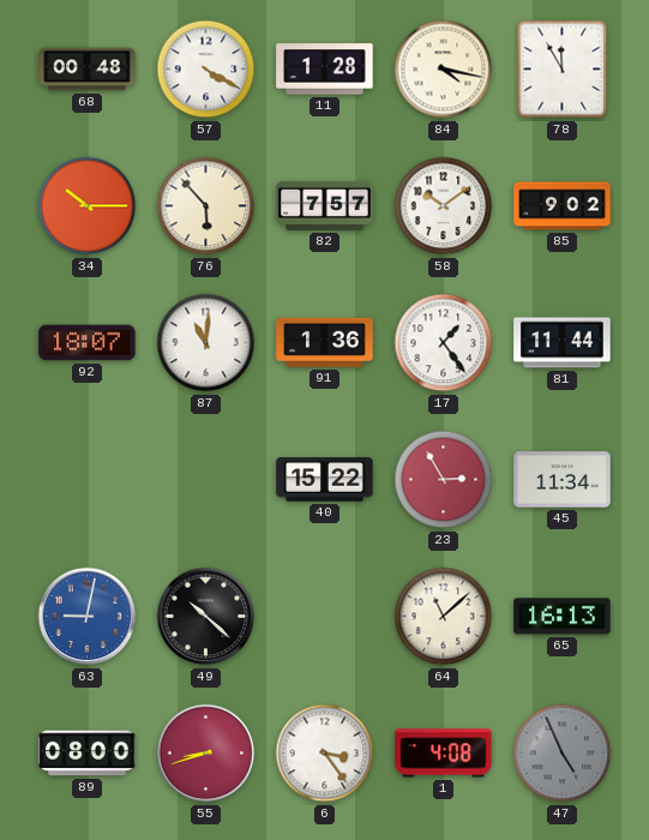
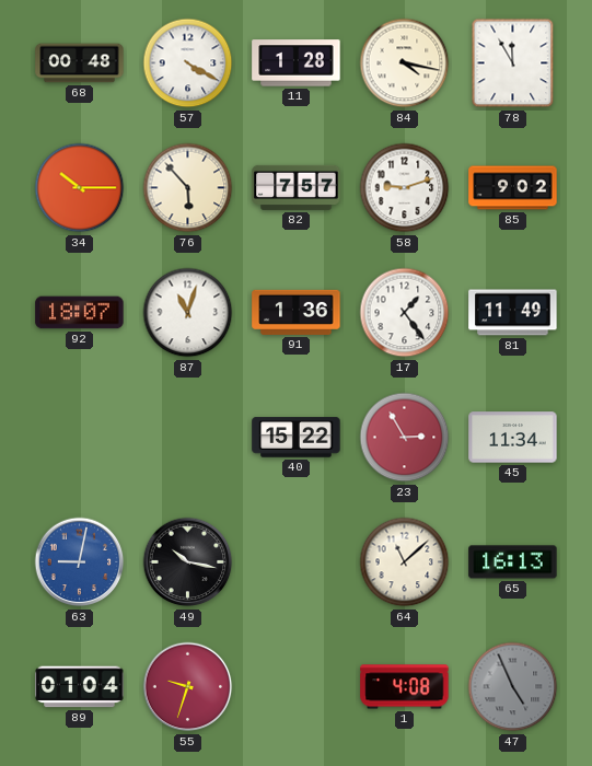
58: 10:09 -> 9:12
87: 11:01 -> 11:03
81: 11:44 -> 11:49
49: 10:22 -> 10:17
89: 08:00 -> 01:04
55: 8:42 -> 9:33
6: 3:24 -> none
